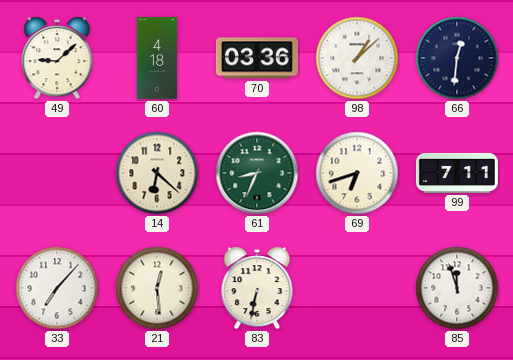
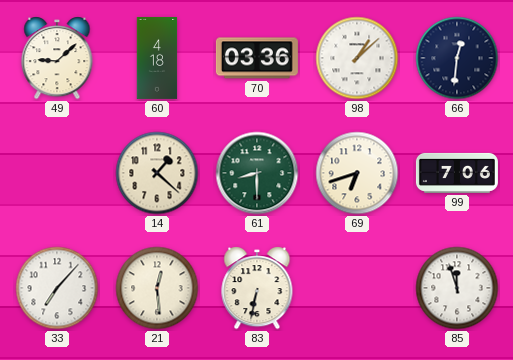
14: 6:22 -> 1:22
61: 8:34 -> 8:30
99: 7:11 -> 7:06
